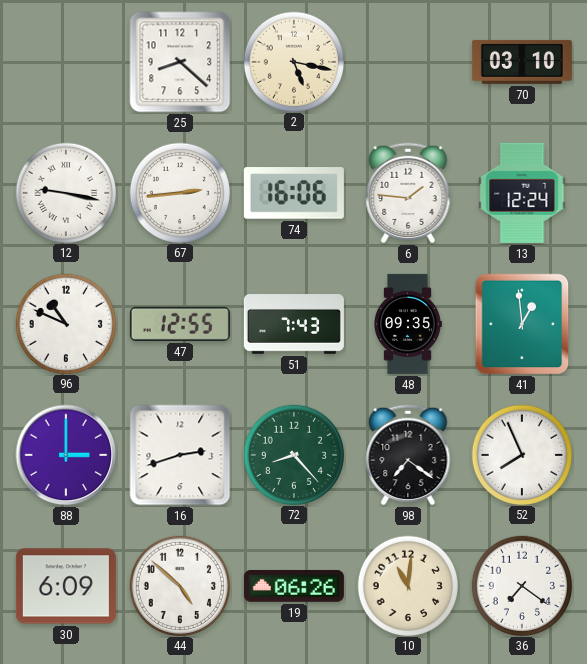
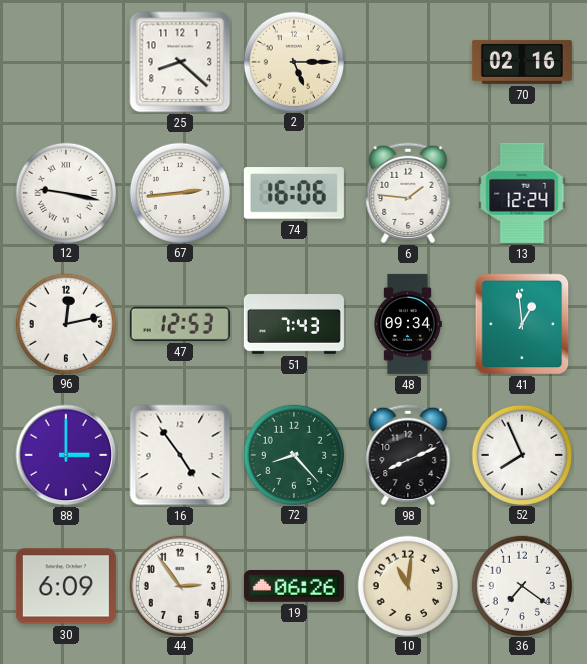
2: 5:17 -> 5:15
70: 03:10 -> 02:16
96: 10:49 -> 12:13
47: 12:55 -> 12:53
48: 09:35 -> 09:34
16: 2:42 -> 4:54
98: 7:21 -> 8:11
44: 4:52 -> 2:54
